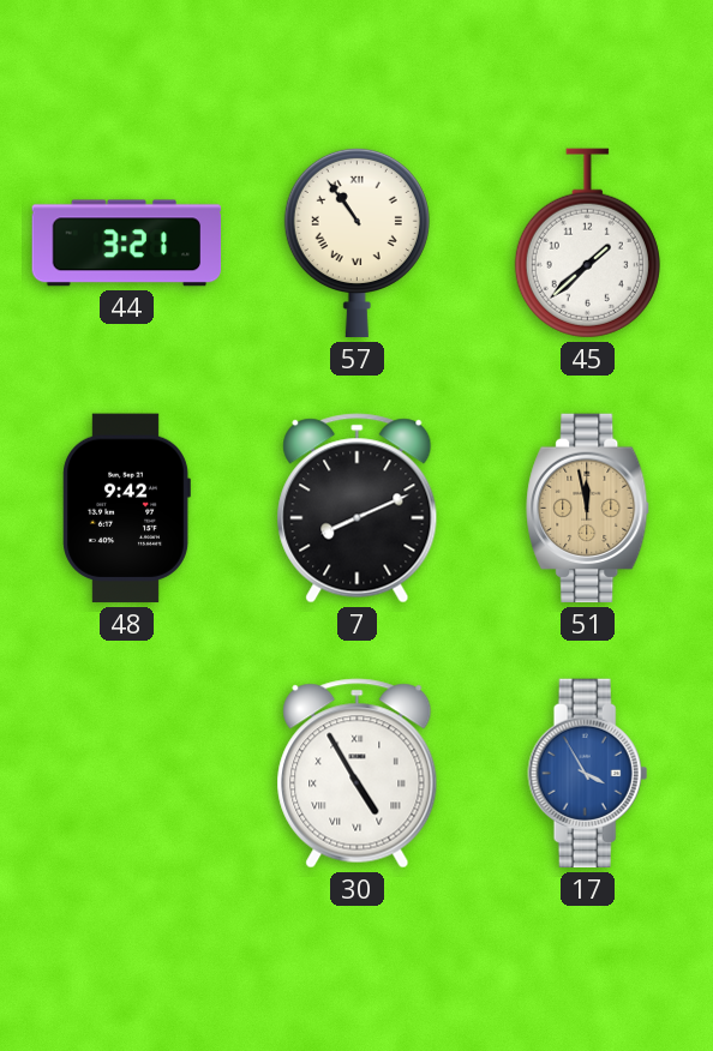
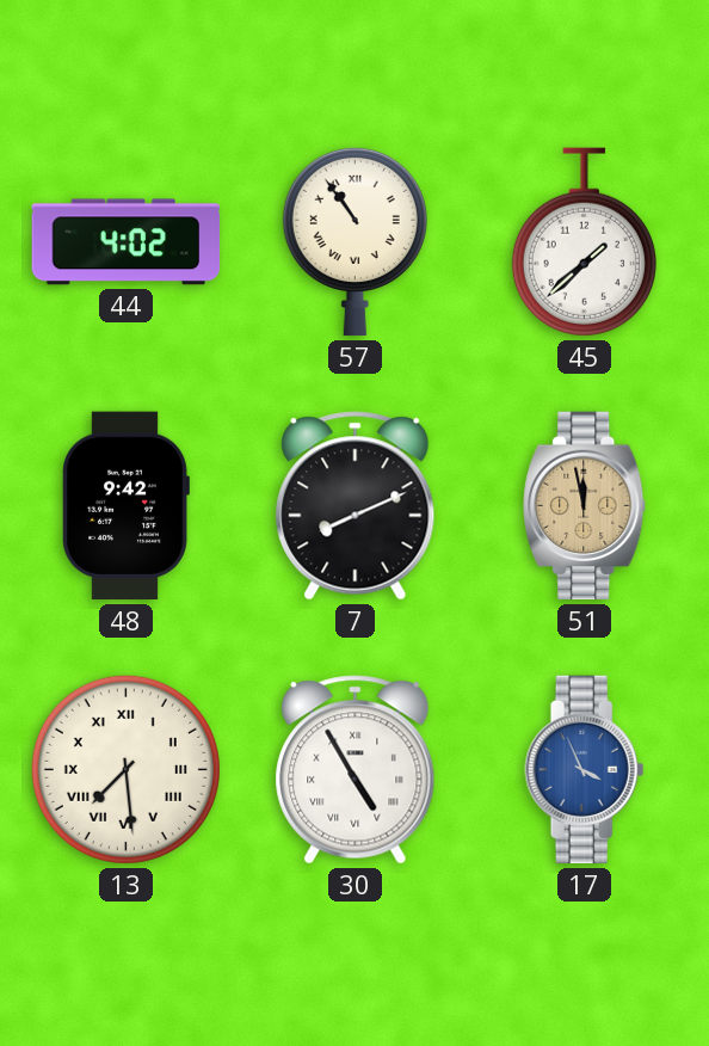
44: 3:21 -> 4:02
13: none -> 7:29
17: 3:55 -> 3:56
